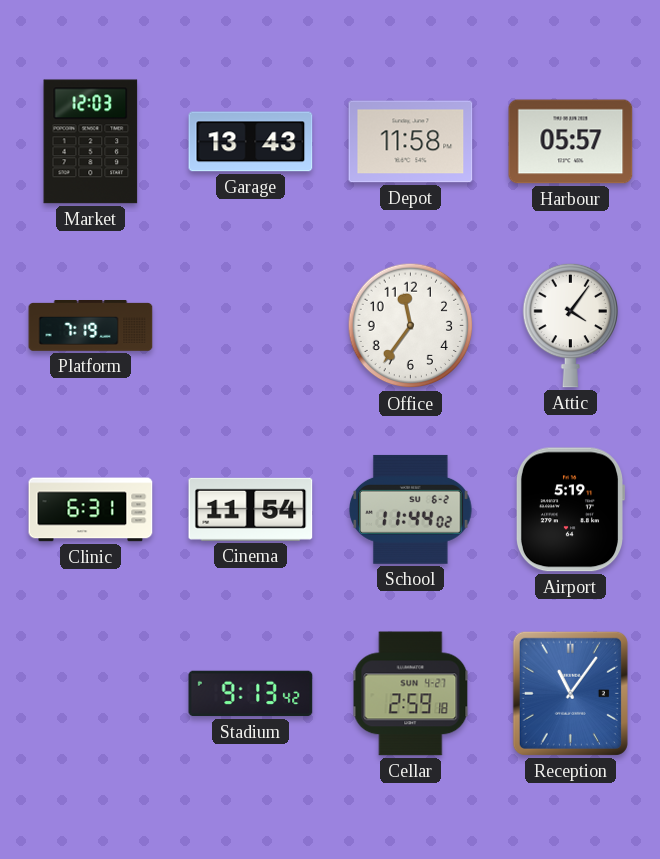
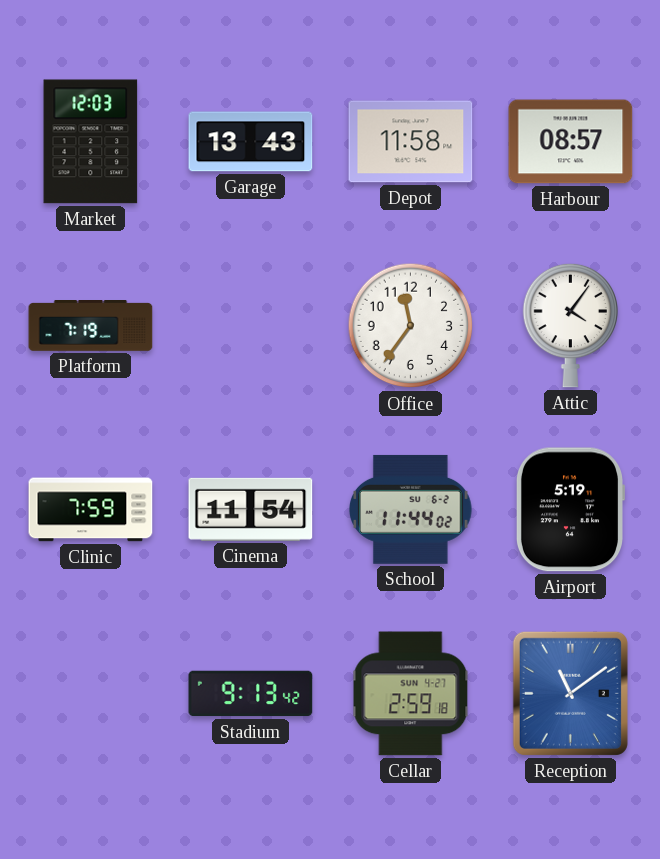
Harbour: 05:57 -> 08:57
Clinic: 6:31 -> 7:59
Reception: 11:06 -> 11:09
